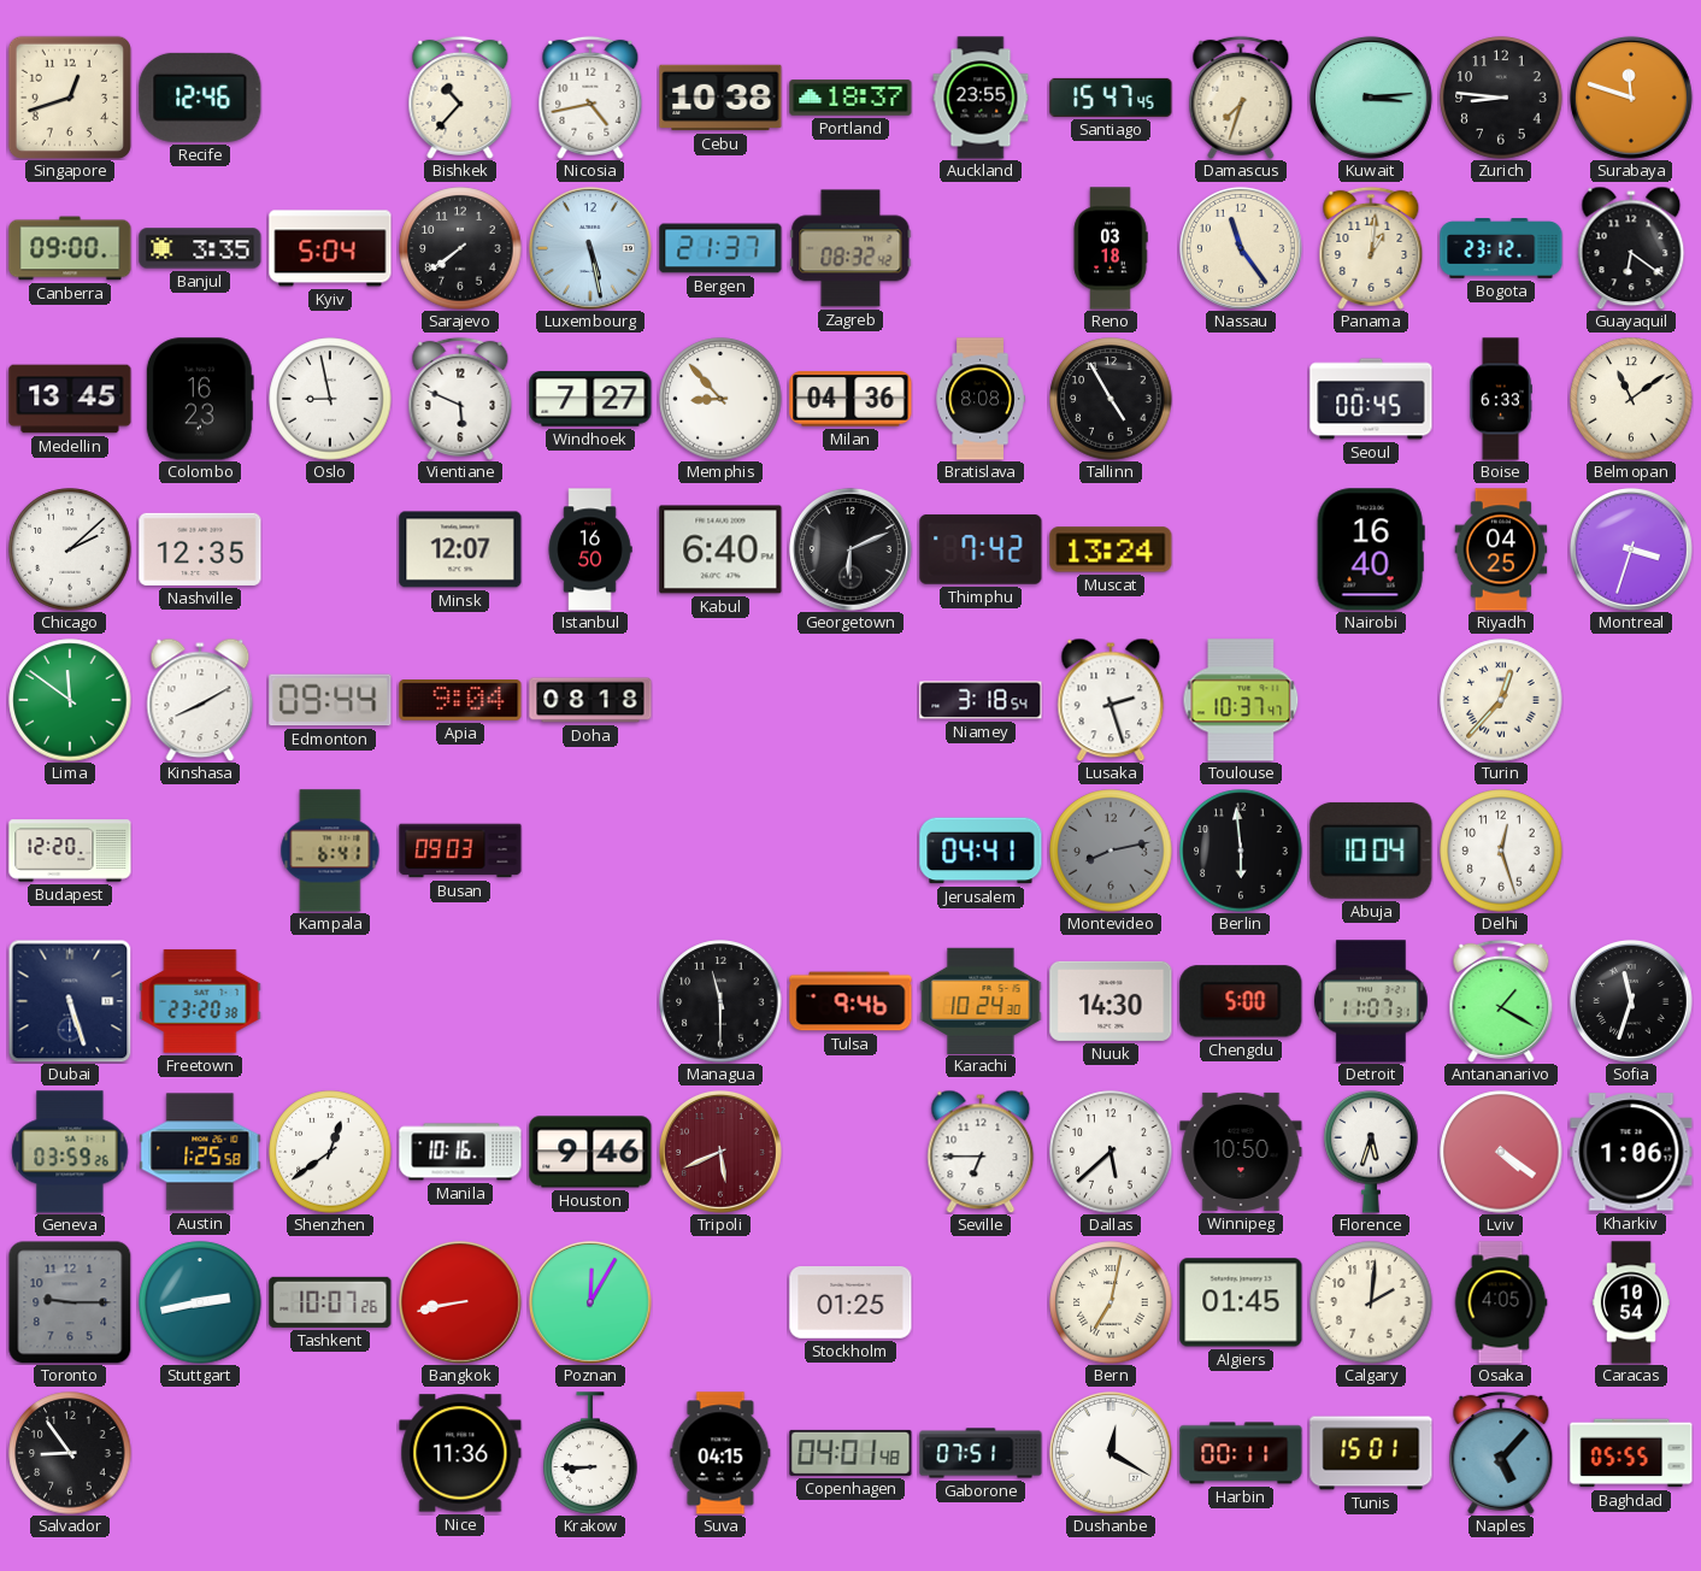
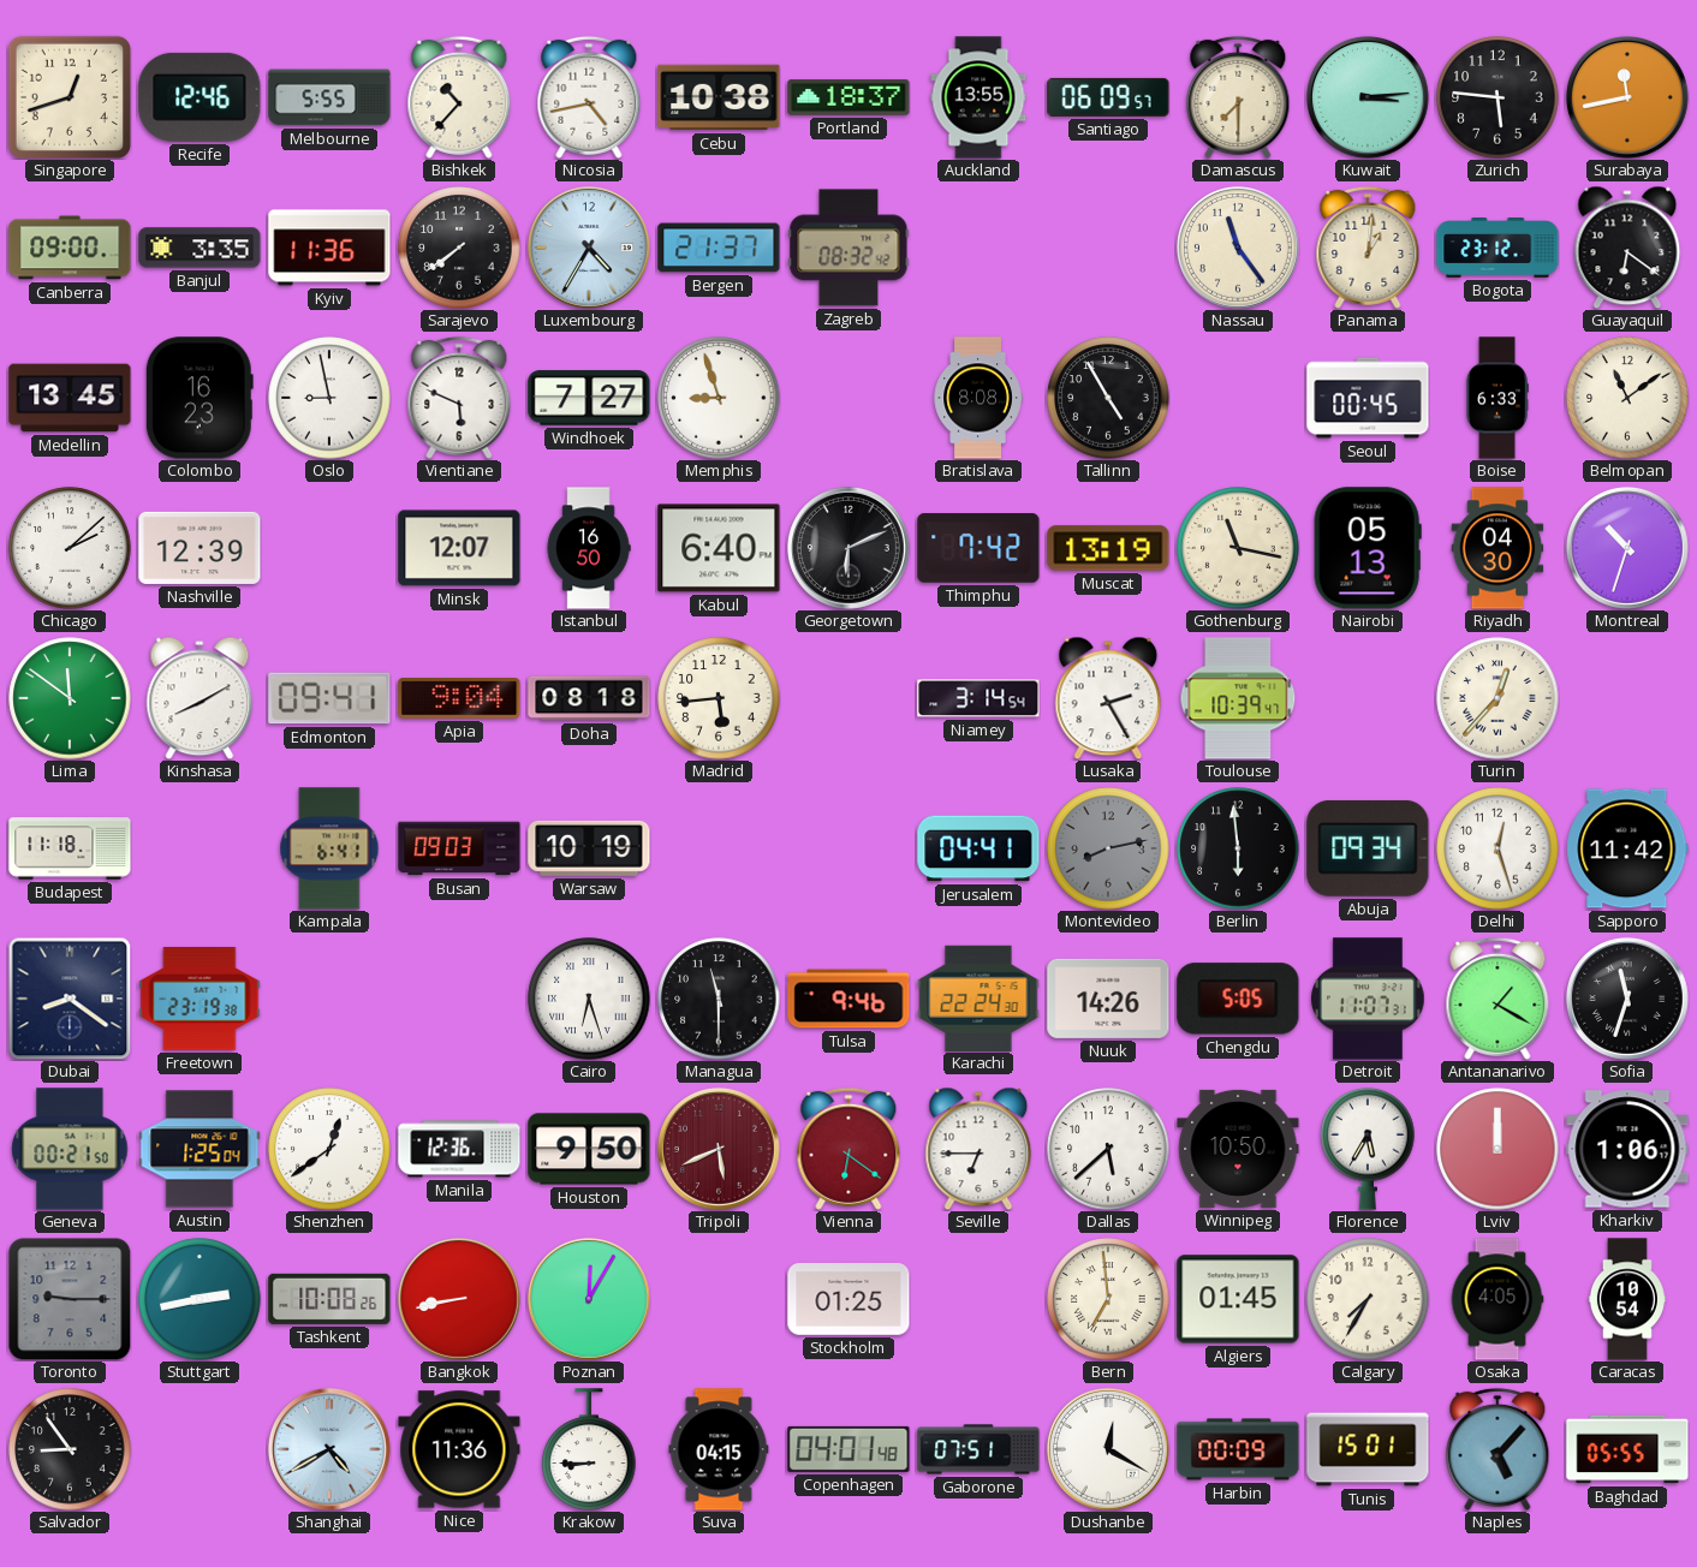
Melbourne: none -> 5:55
Auckland: 23:55 -> 13:55
Santiago: 15:47 -> 06:09
Damascus: 7:33 -> 7:30
Zurich: 8:46 -> 5:46
Surabaya: 11:48 -> 11:43
Kyiv: 5:04 -> 11:36
Luxembourg: 5:28 -> 4:35
Reno: 03:18 -> none
Memphis: 8:53 -> 8:57
Milan: 04:36 -> none
Nashville: 12:35 -> 12:39
Muscat: 13:24 -> 13:19
Gothenburg: none -> 11:17
Nairobi: 16:40 -> 05:13
Riyadh: 04:25 -> 04:30
Montreal: 3:33 -> 10:33
Edmonton: 09:44 -> 09:41
Madrid: none -> 5:44
Niamey: 3:18 -> 3:14
Lusaka: 2:27 -> 2:25
Toulouse: 10:37 -> 10:39
Budapest: 12:20 -> 11:18
Warsaw: none -> 10:19
Abuja: 10:04 -> 09:34
Sapporo: none -> 11:42
Dubai: 5:27 -> 8:21
Freetown: 23:20 -> 23:19
Cairo: none -> 6:27
Karachi: 10:24 -> 22:24
Nuuk: 14:30 -> 14:26
Chengdu: 5:00 -> 5:05
Geneva: 03:59 -> 00:21
Austin: 1:25:58 -> 1:25:04
Manila: 10:16 -> 12:36
Houston: 9:46 -> 9:50
Vienna: none -> 6:21
Florence: 5:33 -> 5:35
Lviv: 4:21 -> 12:00
Tashkent: 10:07 -> 10:08
Bern: 7:02 -> 6:59
Calgary: 2:01 -> 7:35
Shanghai: none -> 4:40
Harbin: 00:11 -> 00:09
